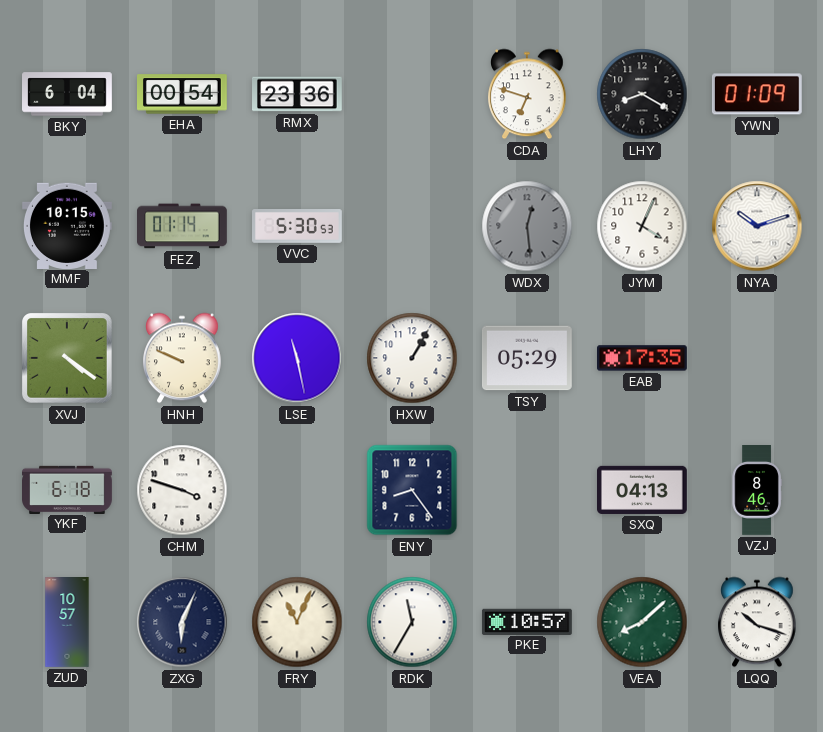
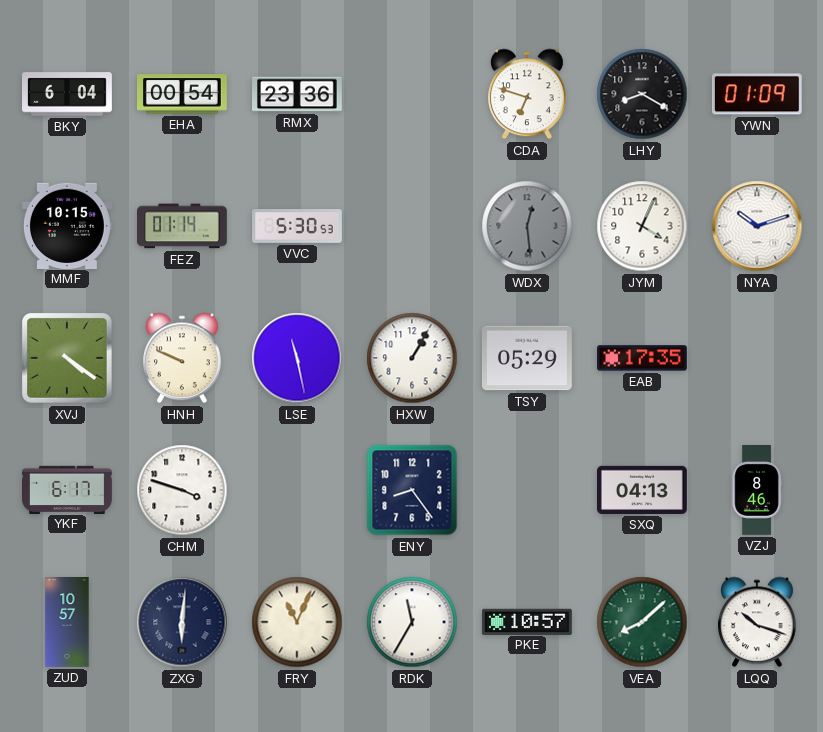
YKF: 6:18 -> 6:17
ZXG: 6:04 -> 6:01
